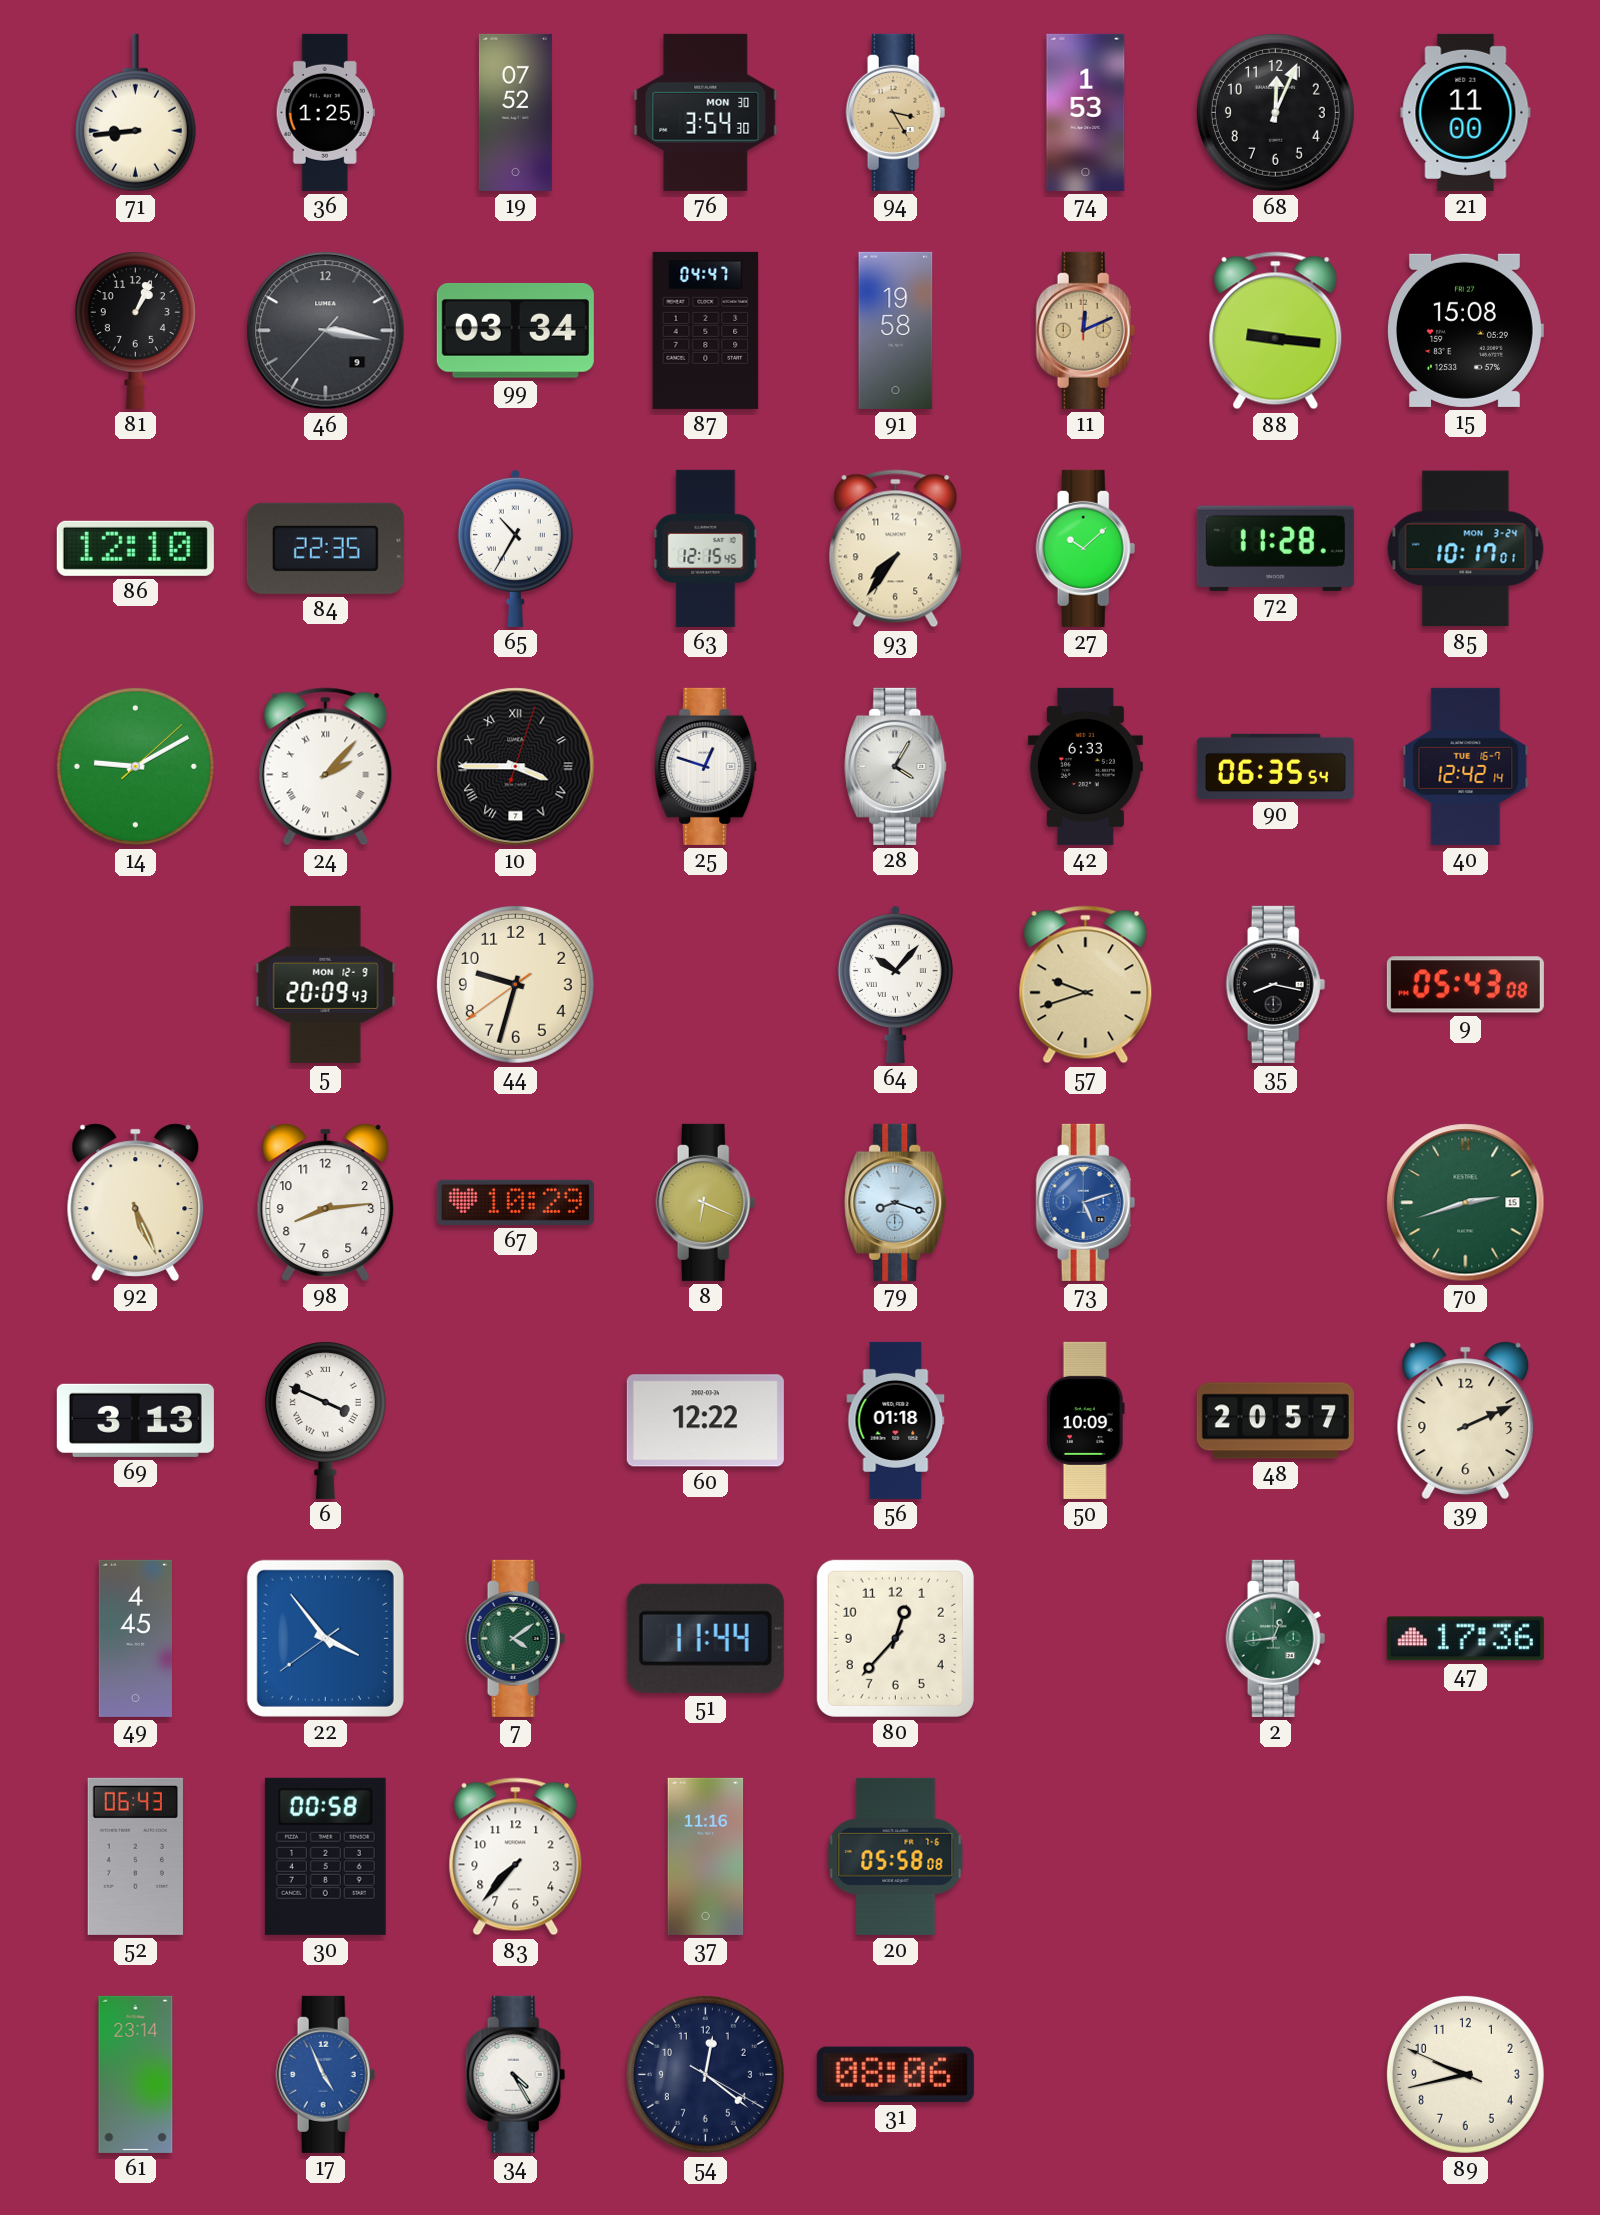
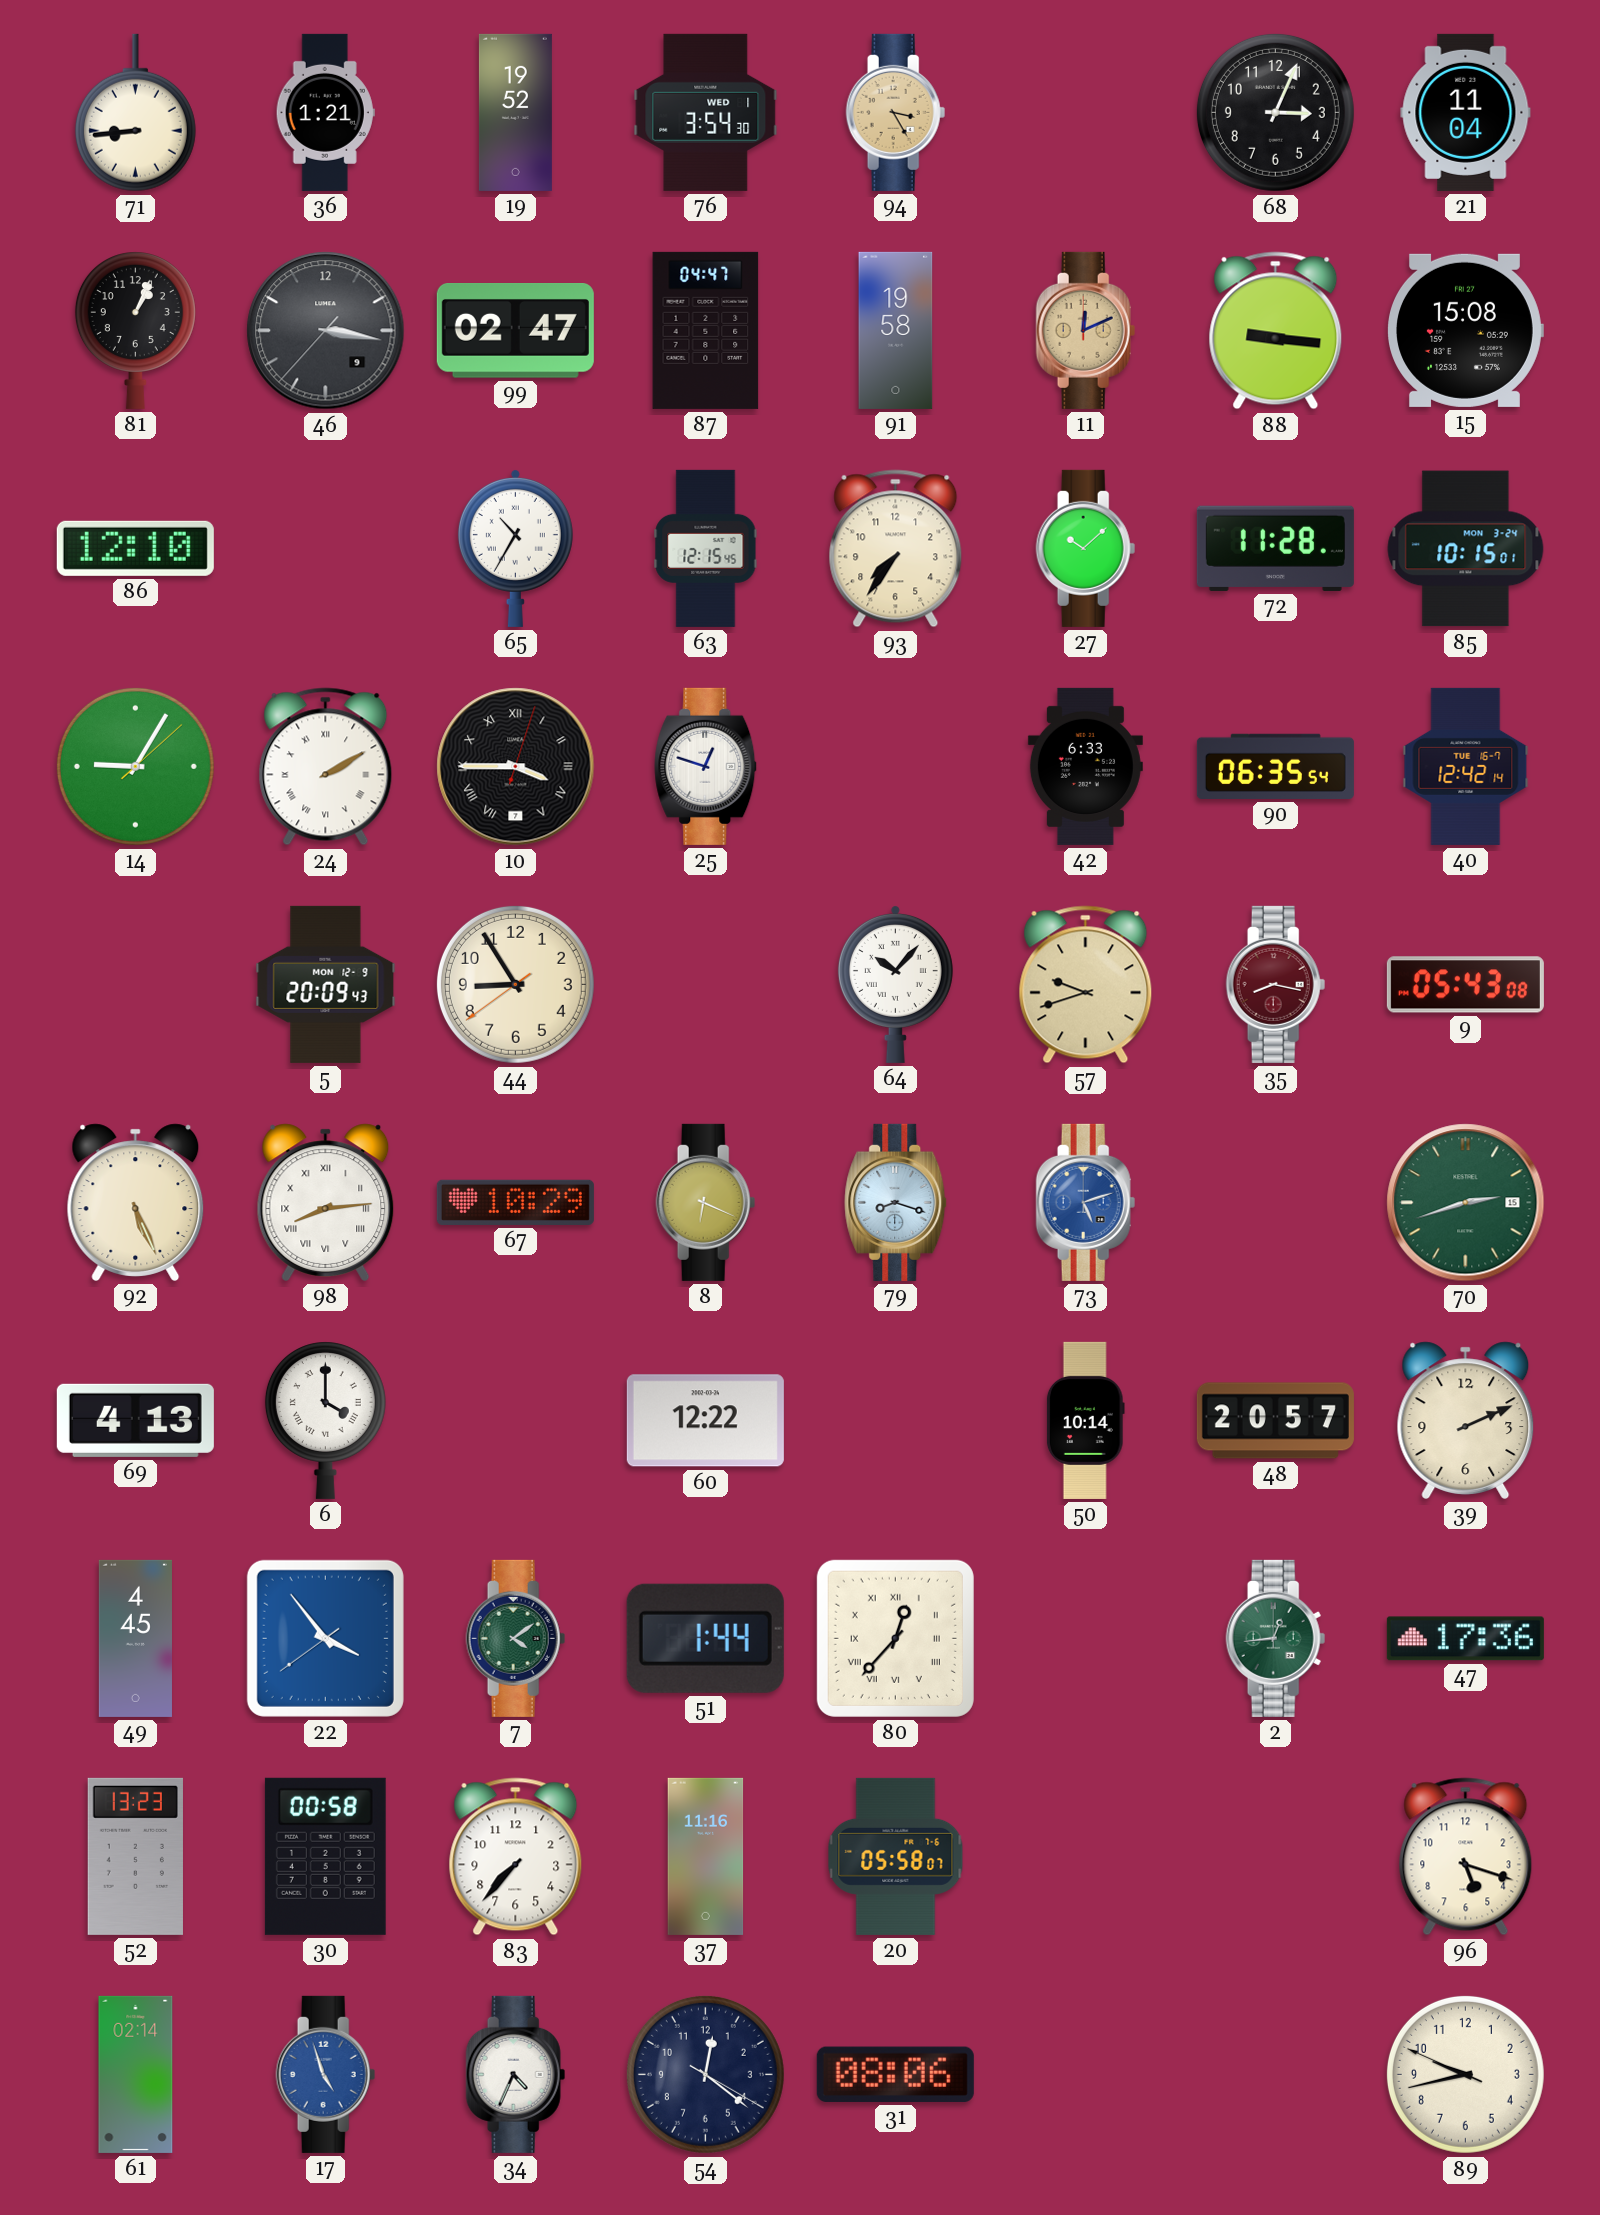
36: 1:25 -> 1:21
19: 07:52 -> 19:52
76 date: MON 30 -> WED 1
74: 1:53 -> none
68: 12:04 -> 3:04
21: 11:00 -> 11:04
99: 03:34 -> 02:47
84: 22:35 -> none
85: 10:17 -> 10:15
14: 9:10 -> 9:05
24: 2:07 -> 2:10
28: 4:05 -> none
44: 9:32 -> 8:54
35 dial: black -> burgundy
98 numerals: Arabic -> Roman
69: 3:13 -> 4:13
6: 3:49 -> 4:00
56: 01:18 -> none
50: 10:09 -> 10:14
51: 11:44 -> 1:44
80 numerals: Arabic -> Roman
52: 06:43 -> 13:23
20: 05:58:08 -> 05:58:07
96: none -> 5:18
61: 23:14 -> 02:14
17: 4:56 -> 4:57
34: 4:25 -> 4:34
